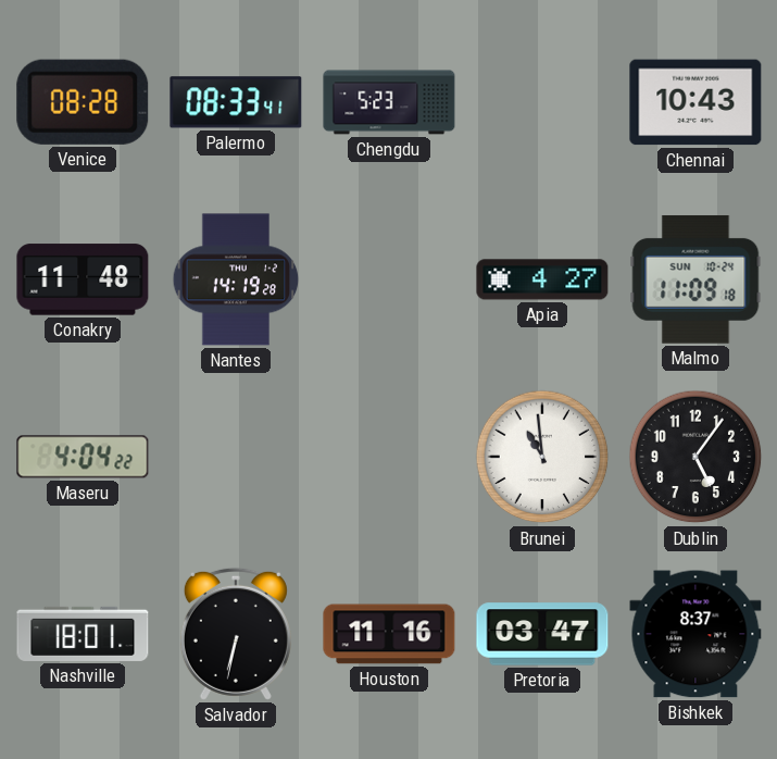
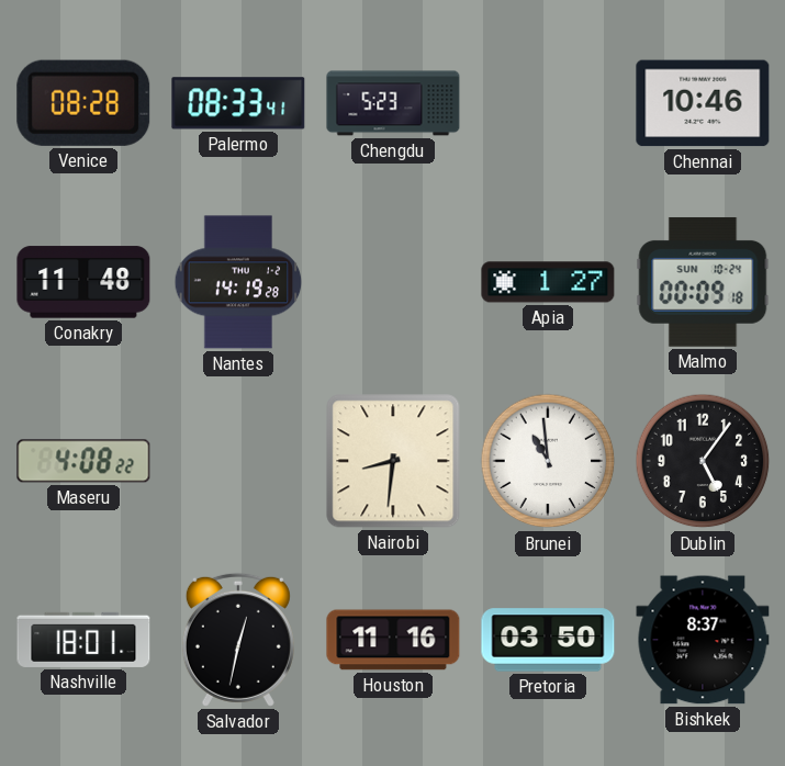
Chennai: 10:43 -> 10:46
Apia: 4:27 -> 1:27
Malmo: 11:09 -> 00:09
Maseru: 4:04 -> 4:08
Nairobi: none -> 8:31
Salvador: 6:32 -> 12:32
Pretoria: 03:47 -> 03:50
